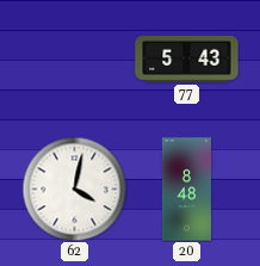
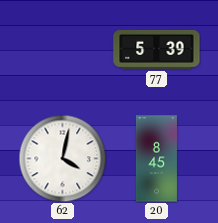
77: 5:43 -> 5:39
20: 8:48 -> 8:45
